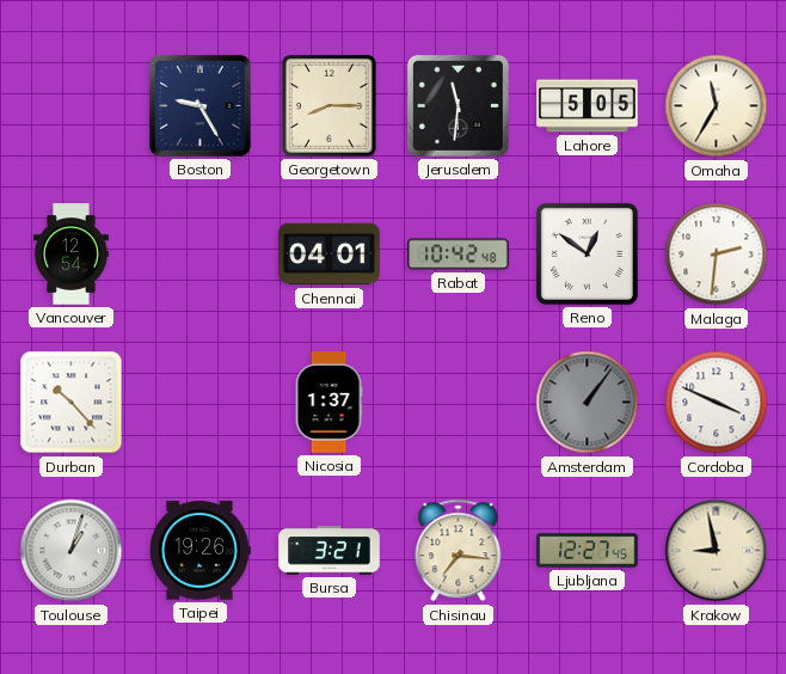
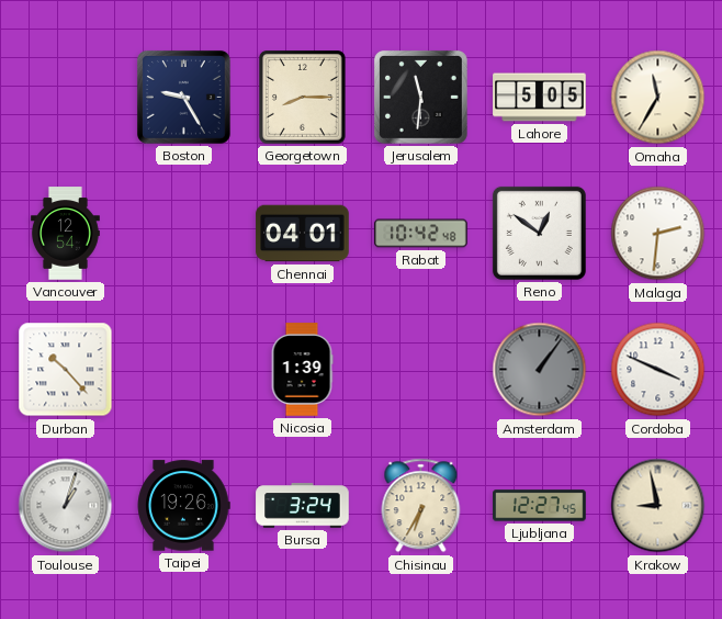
Nicosia: 1:37 -> 1:39
Bursa: 3:21 -> 3:24
Chisinau: 7:16 -> 6:35
